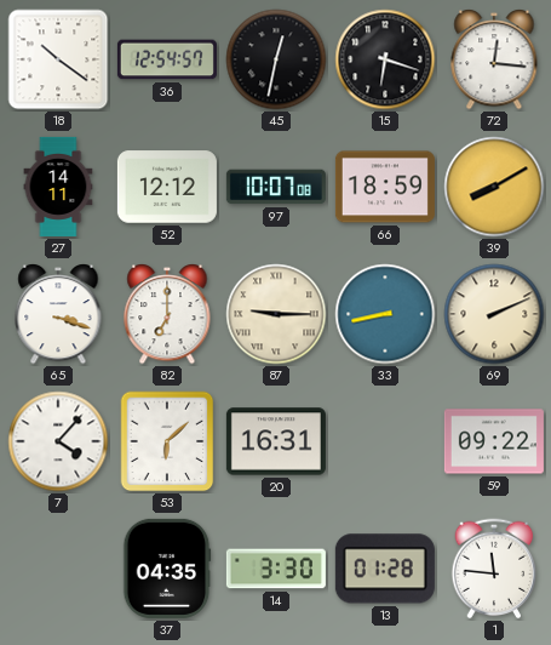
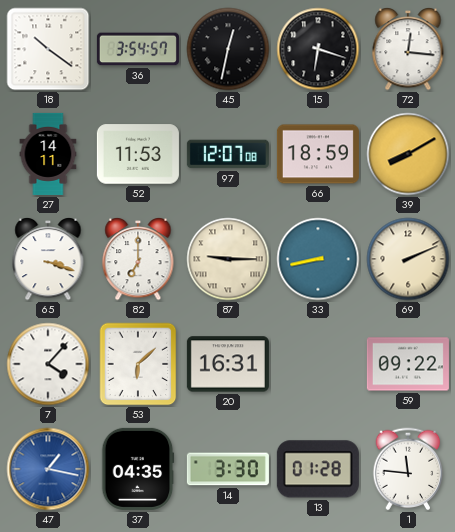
36: 12:54 -> 3:54
52: 12:12 -> 11:53
97: 10:07 -> 12:07
47: none -> 1:17
